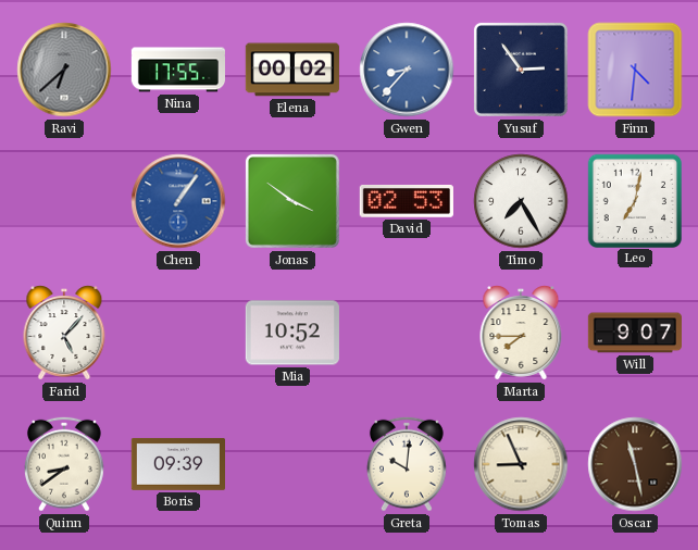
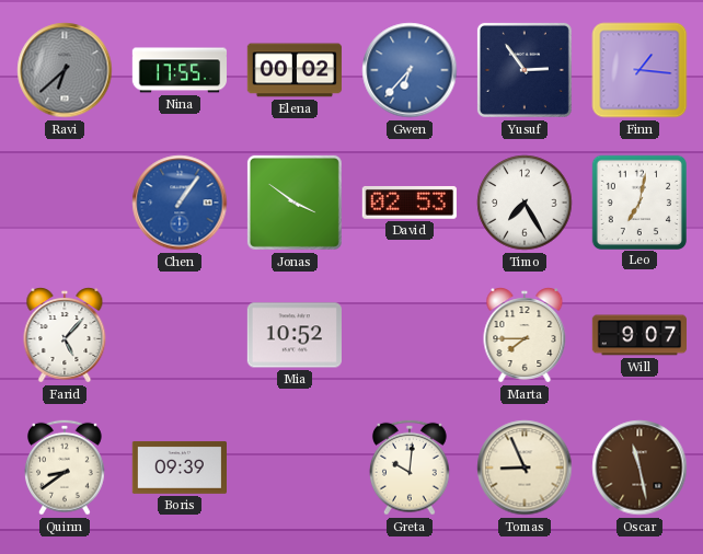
Gwen: 8:37 -> 6:37
Finn: 4:31 -> 1:16
